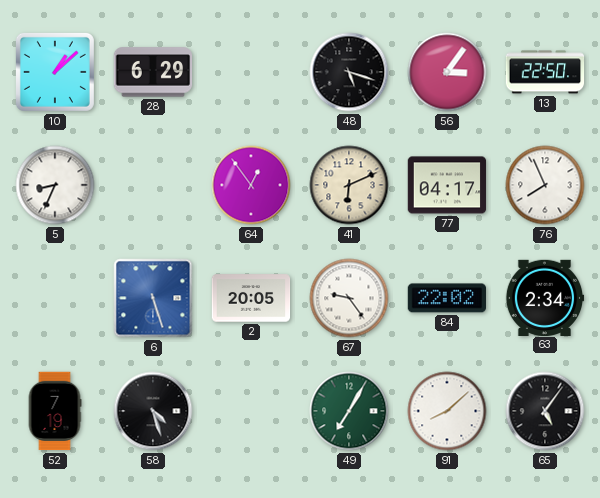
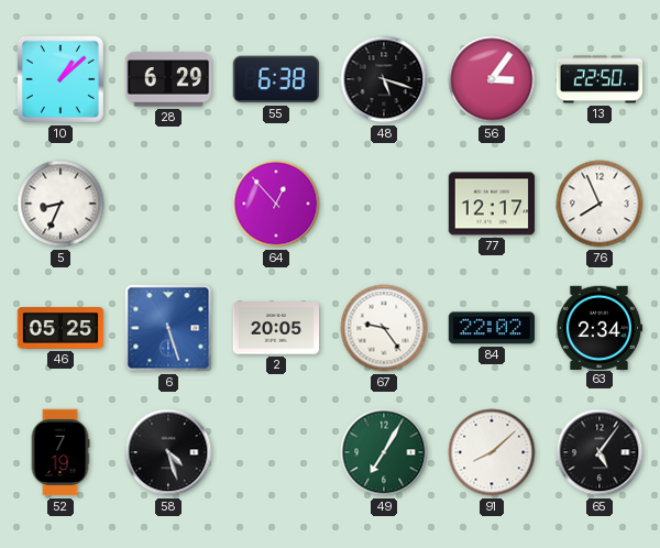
55: none -> 6:38
64: 12:54 -> 12:53
41: 6:11 -> none
77: 04:17 -> 12:17
46: none -> 05:25
